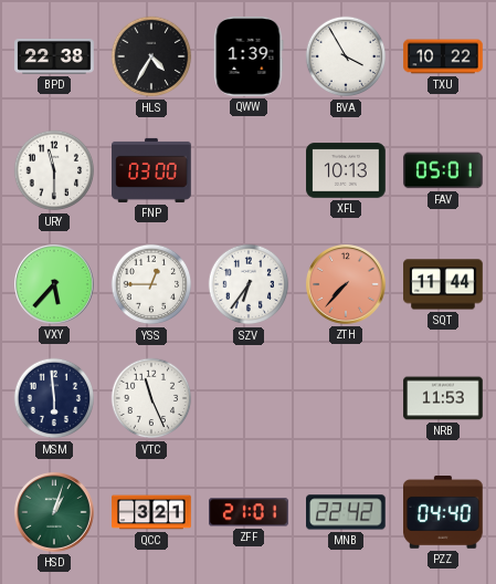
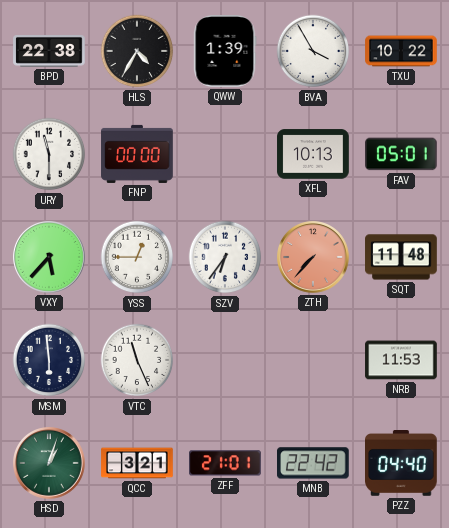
FNP: 03:00 -> 00:00
SQT: 11:44 -> 11:48
